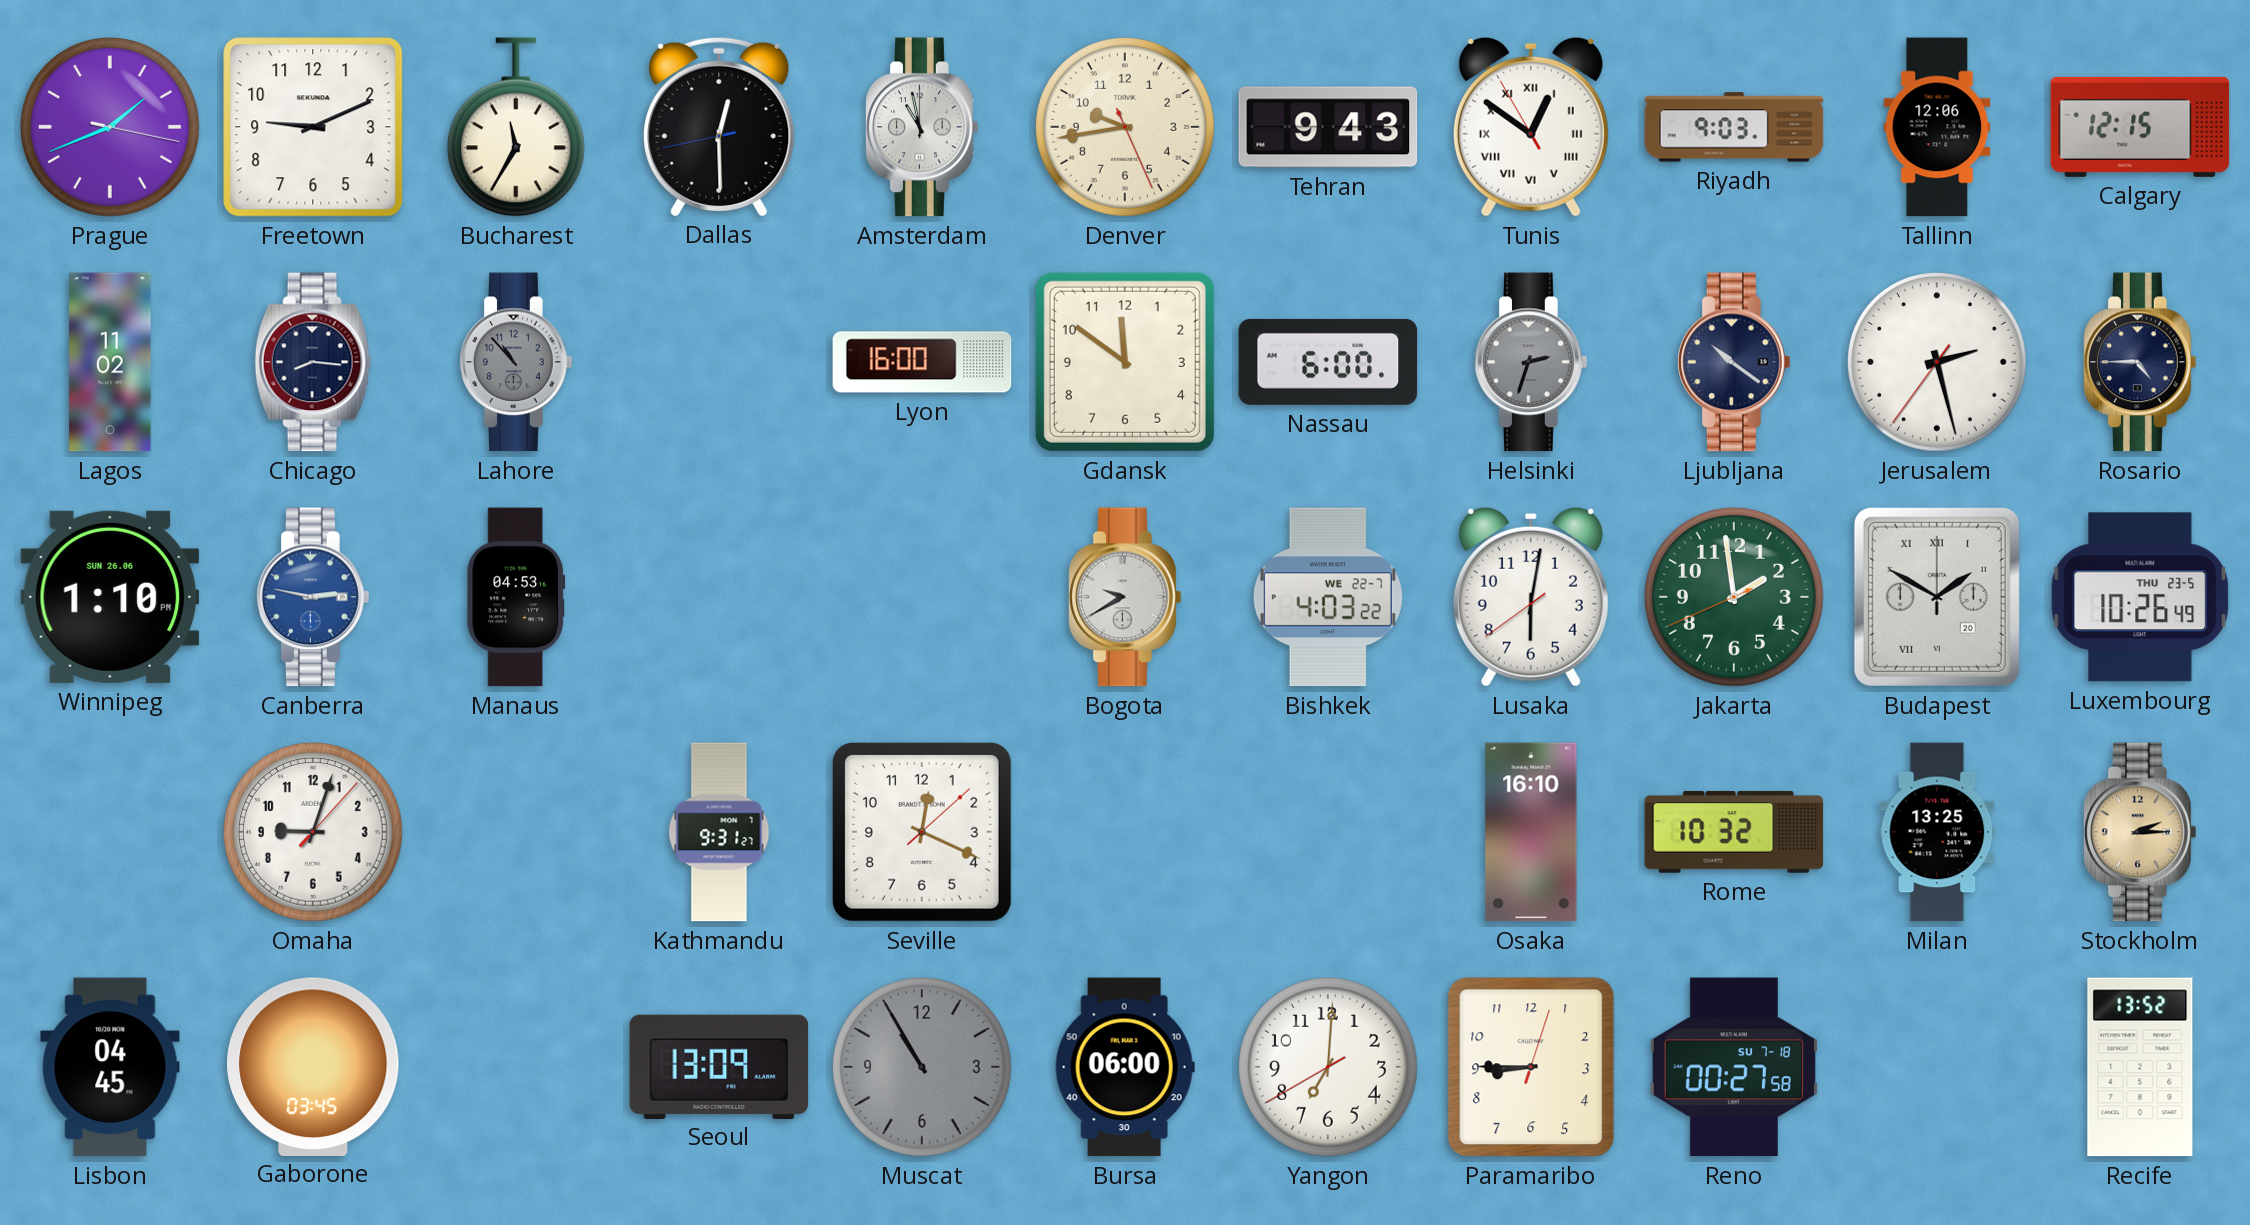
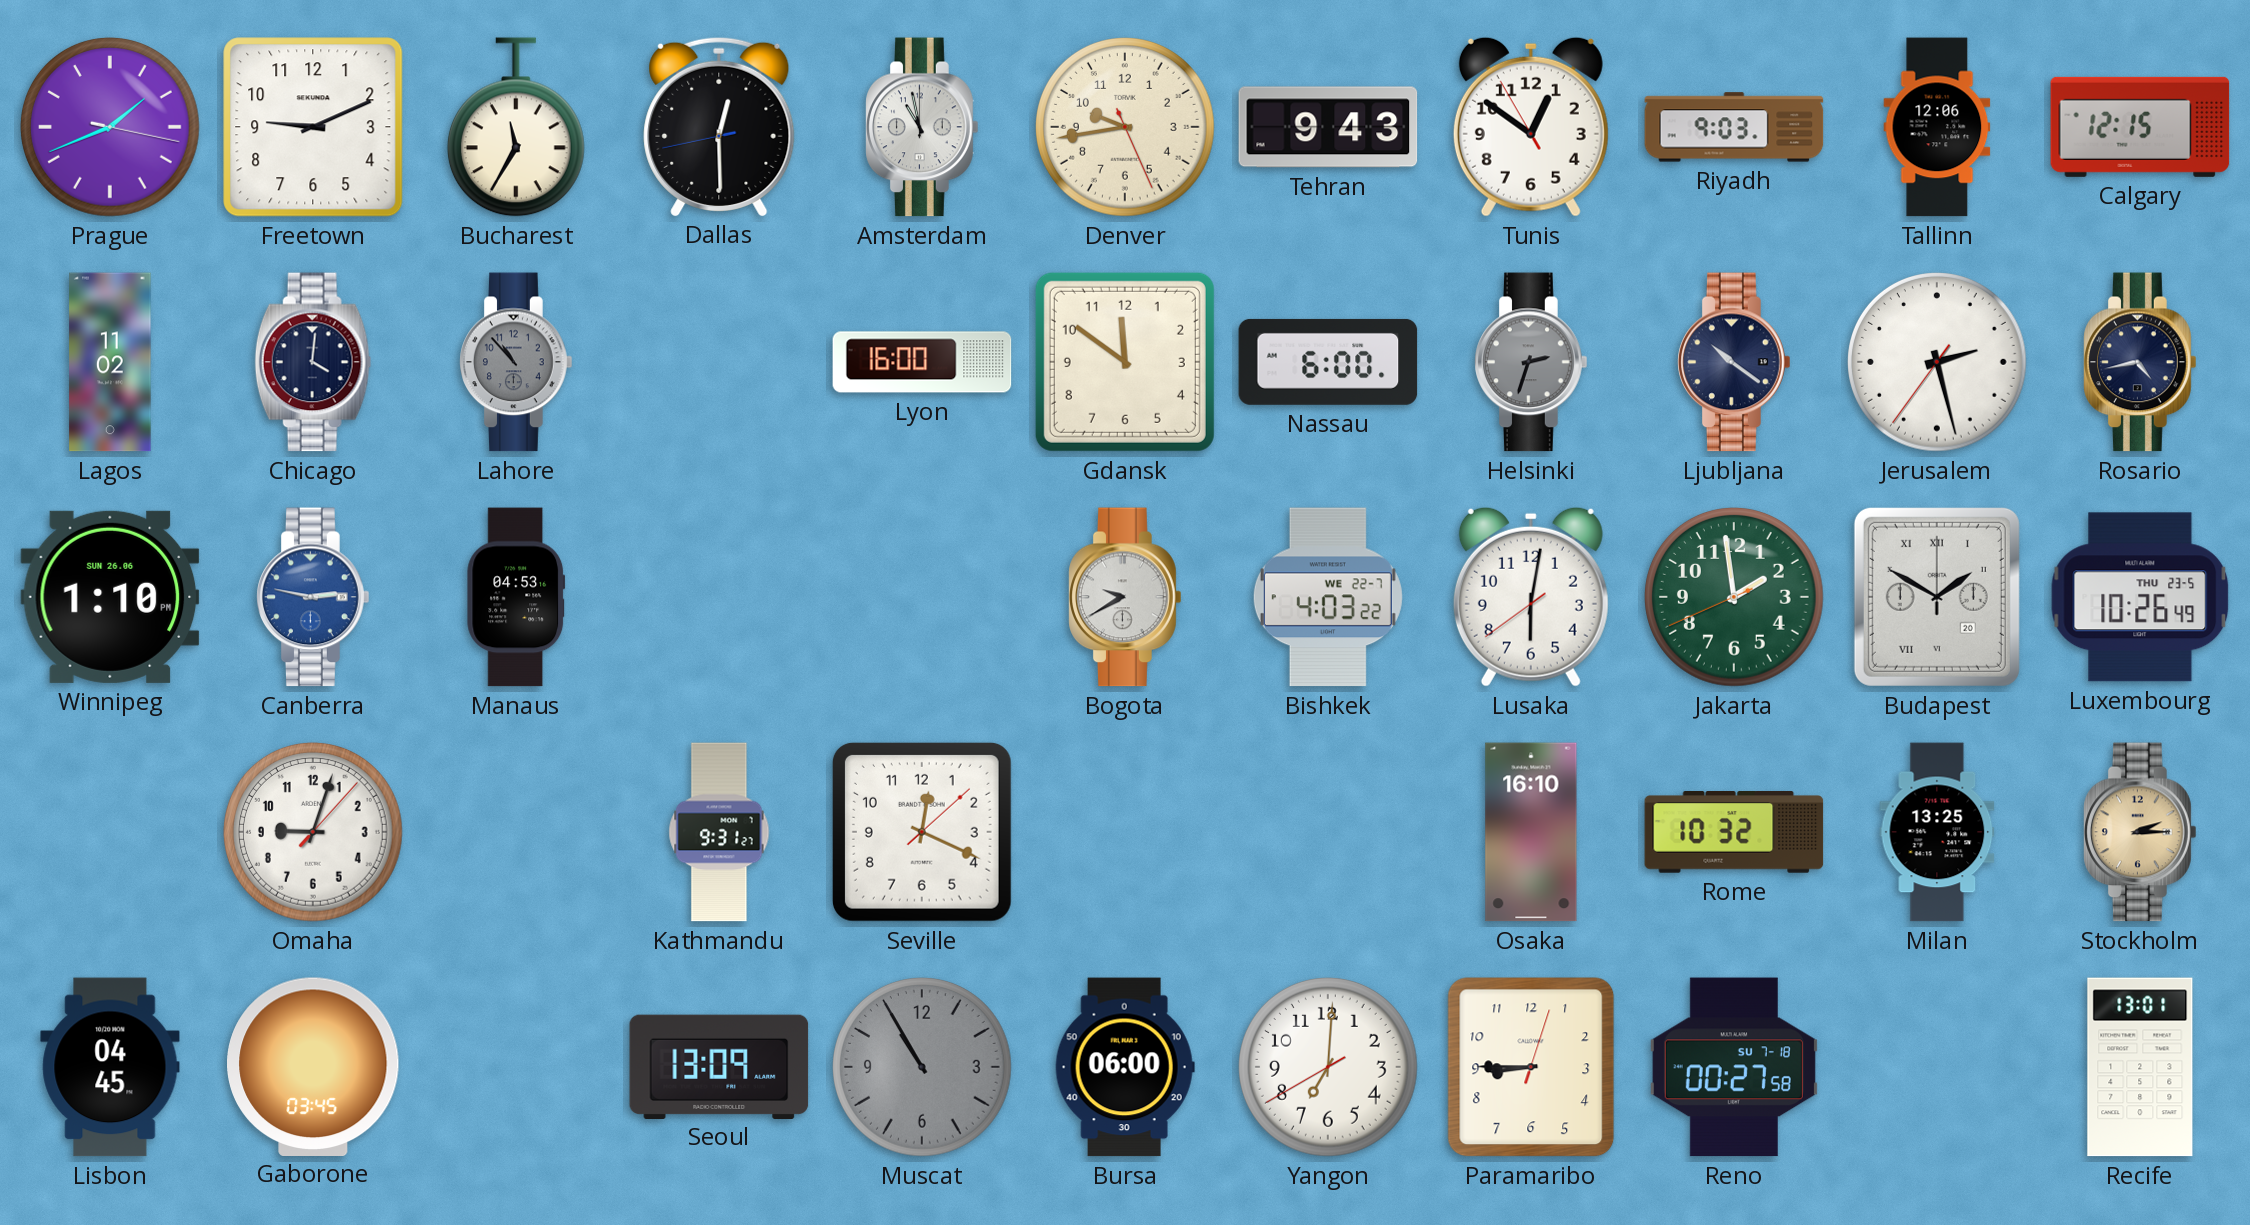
Tunis numerals: Roman -> Arabic
Chicago: 8:16 -> 4:01
Rosario: 4:45 -> 4:43
Recife: 13:52 -> 13:01
